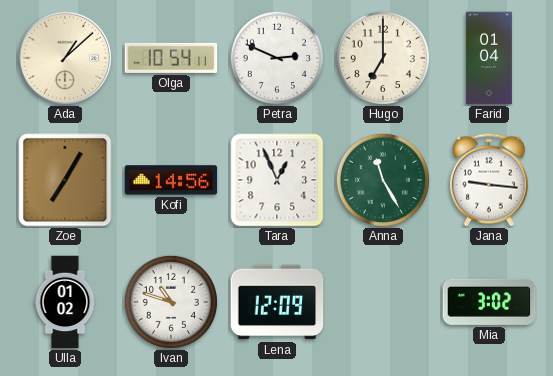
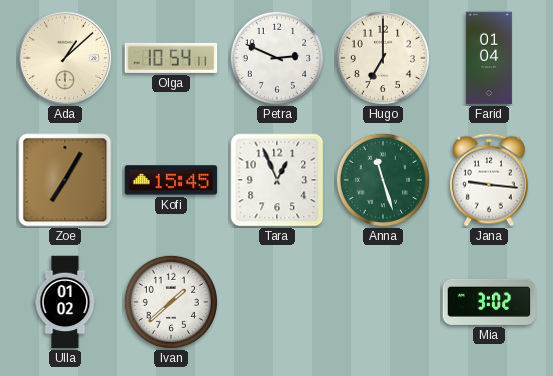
Kofi: 14:56 -> 15:45
Anna: 11:25 -> 11:27
Ivan: 10:48 -> 1:38
Lena: 12:09 -> none
